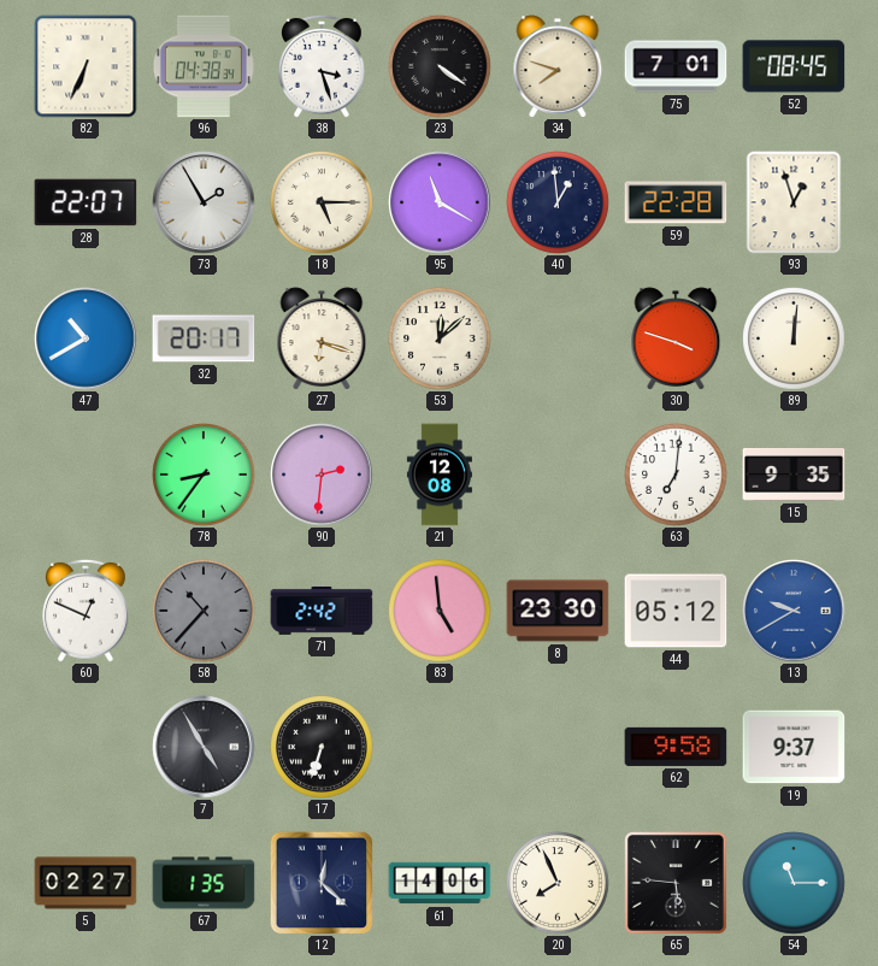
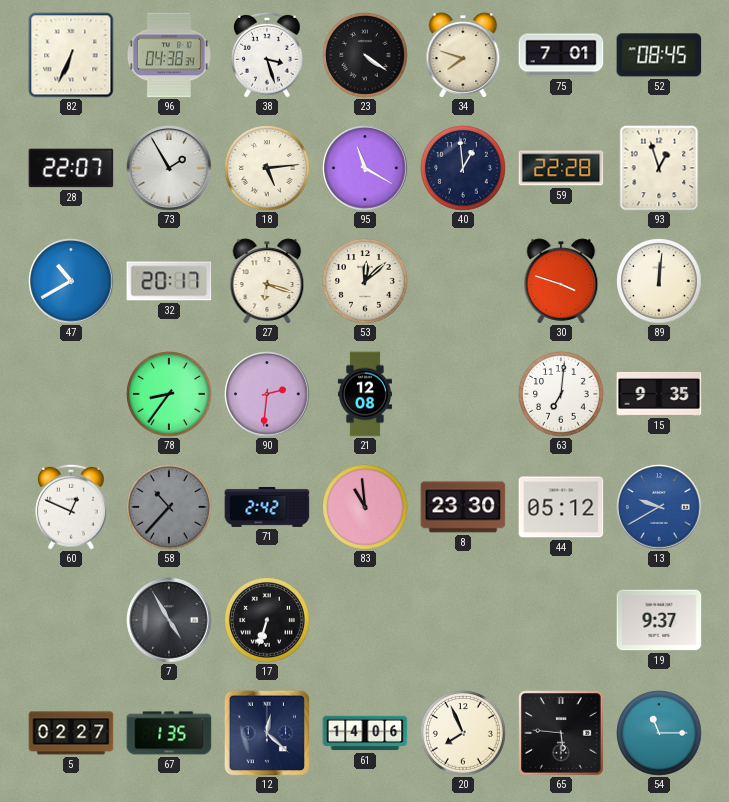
18: 5:15 -> 5:14
83: 4:59 -> 10:59
62: 9:58 -> none
